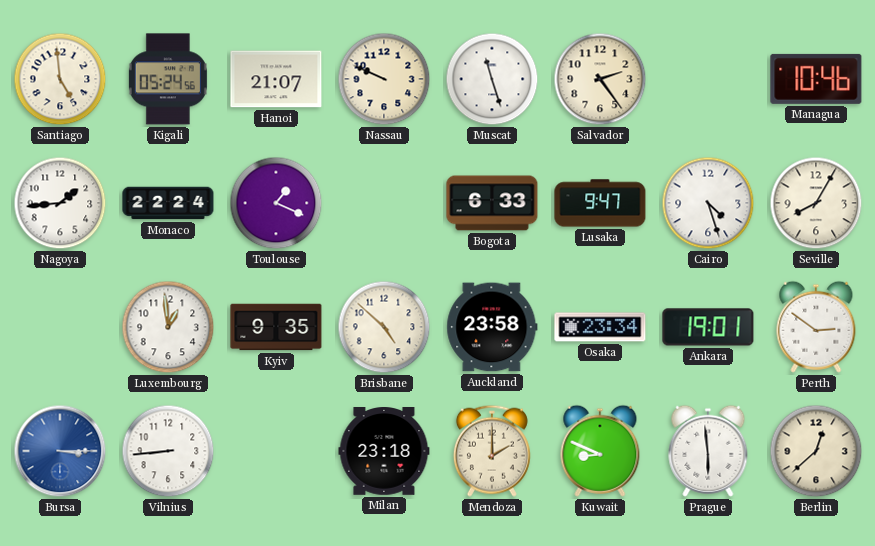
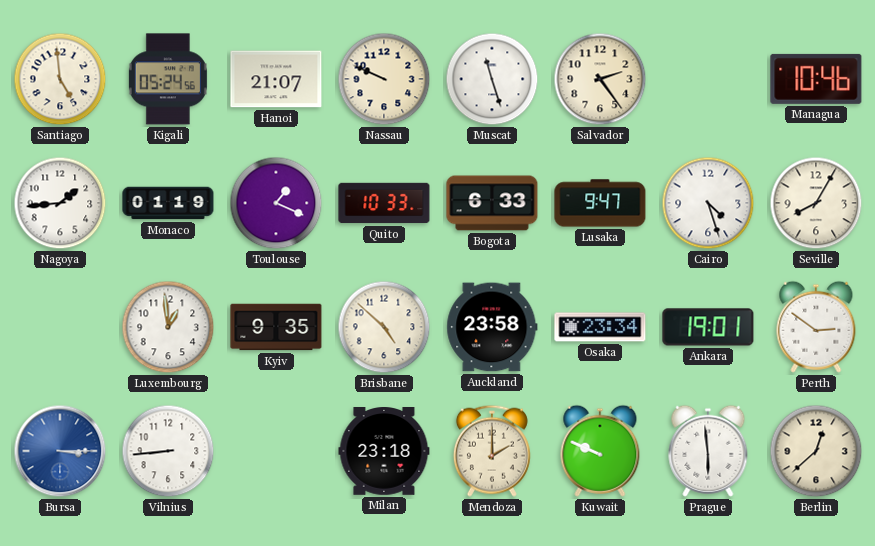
Monaco: 22:24 -> 01:19
Quito: none -> 10:33
Kuwait: 8:49 -> 9:49
